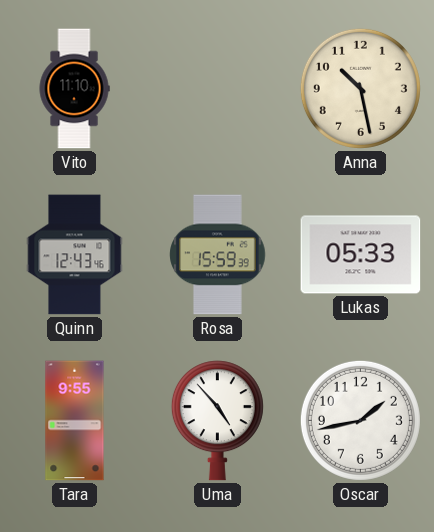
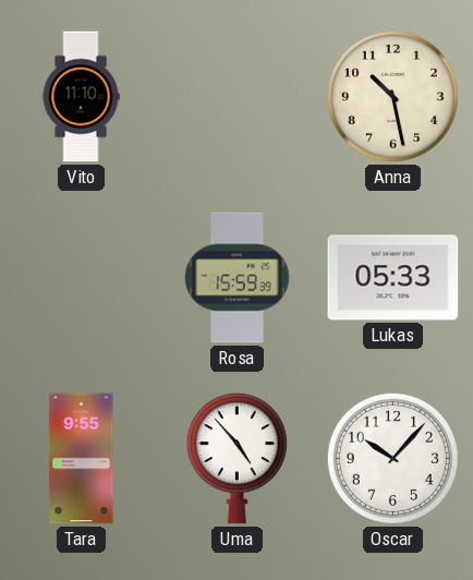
Quinn: 12:43 -> none
Oscar: 1:43 -> 10:07
